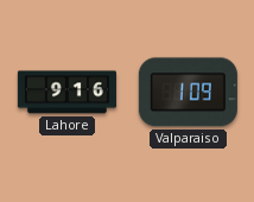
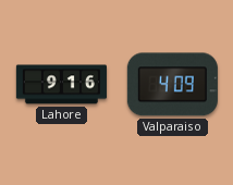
Valparaiso: 1:09 -> 4:09
